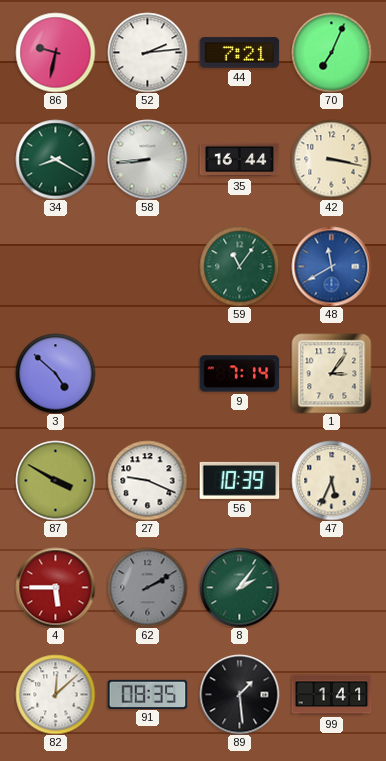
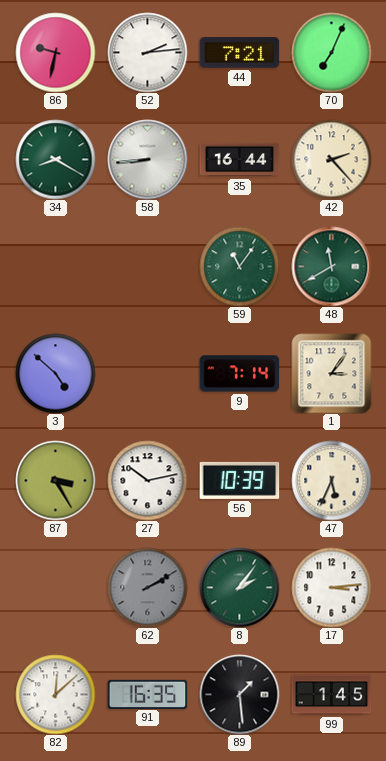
42: 3:17 -> 2:23
48 dial: blue -> green
87: 3:50 -> 3:25
27: 9:19 -> 10:13
4: 5:45 -> none
17: none -> 3:14
91: 08:35 -> 16:35
99: 1:41 -> 1:45
